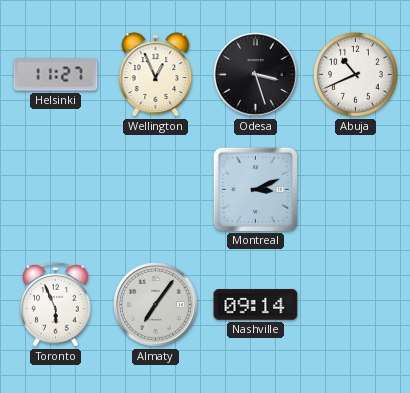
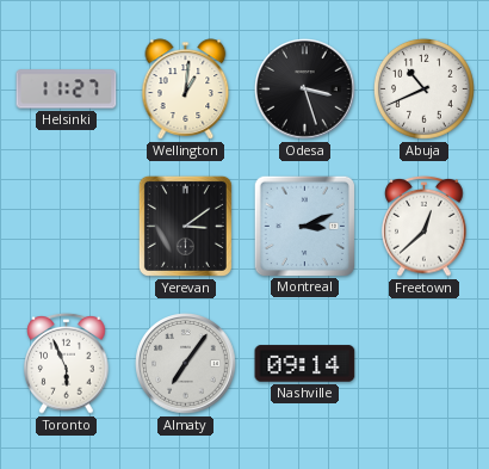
Wellington: 12:56 -> 1:01
Yerevan: none -> 3:09
Freetown: none -> 12:38
